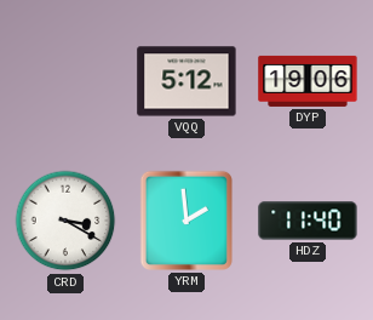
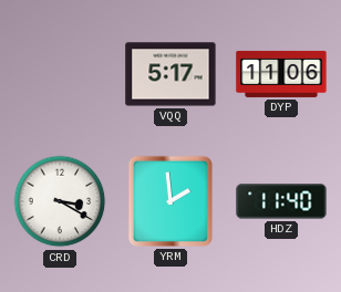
VQQ: 5:12 -> 5:17
DYP: 19:06 -> 11:06
